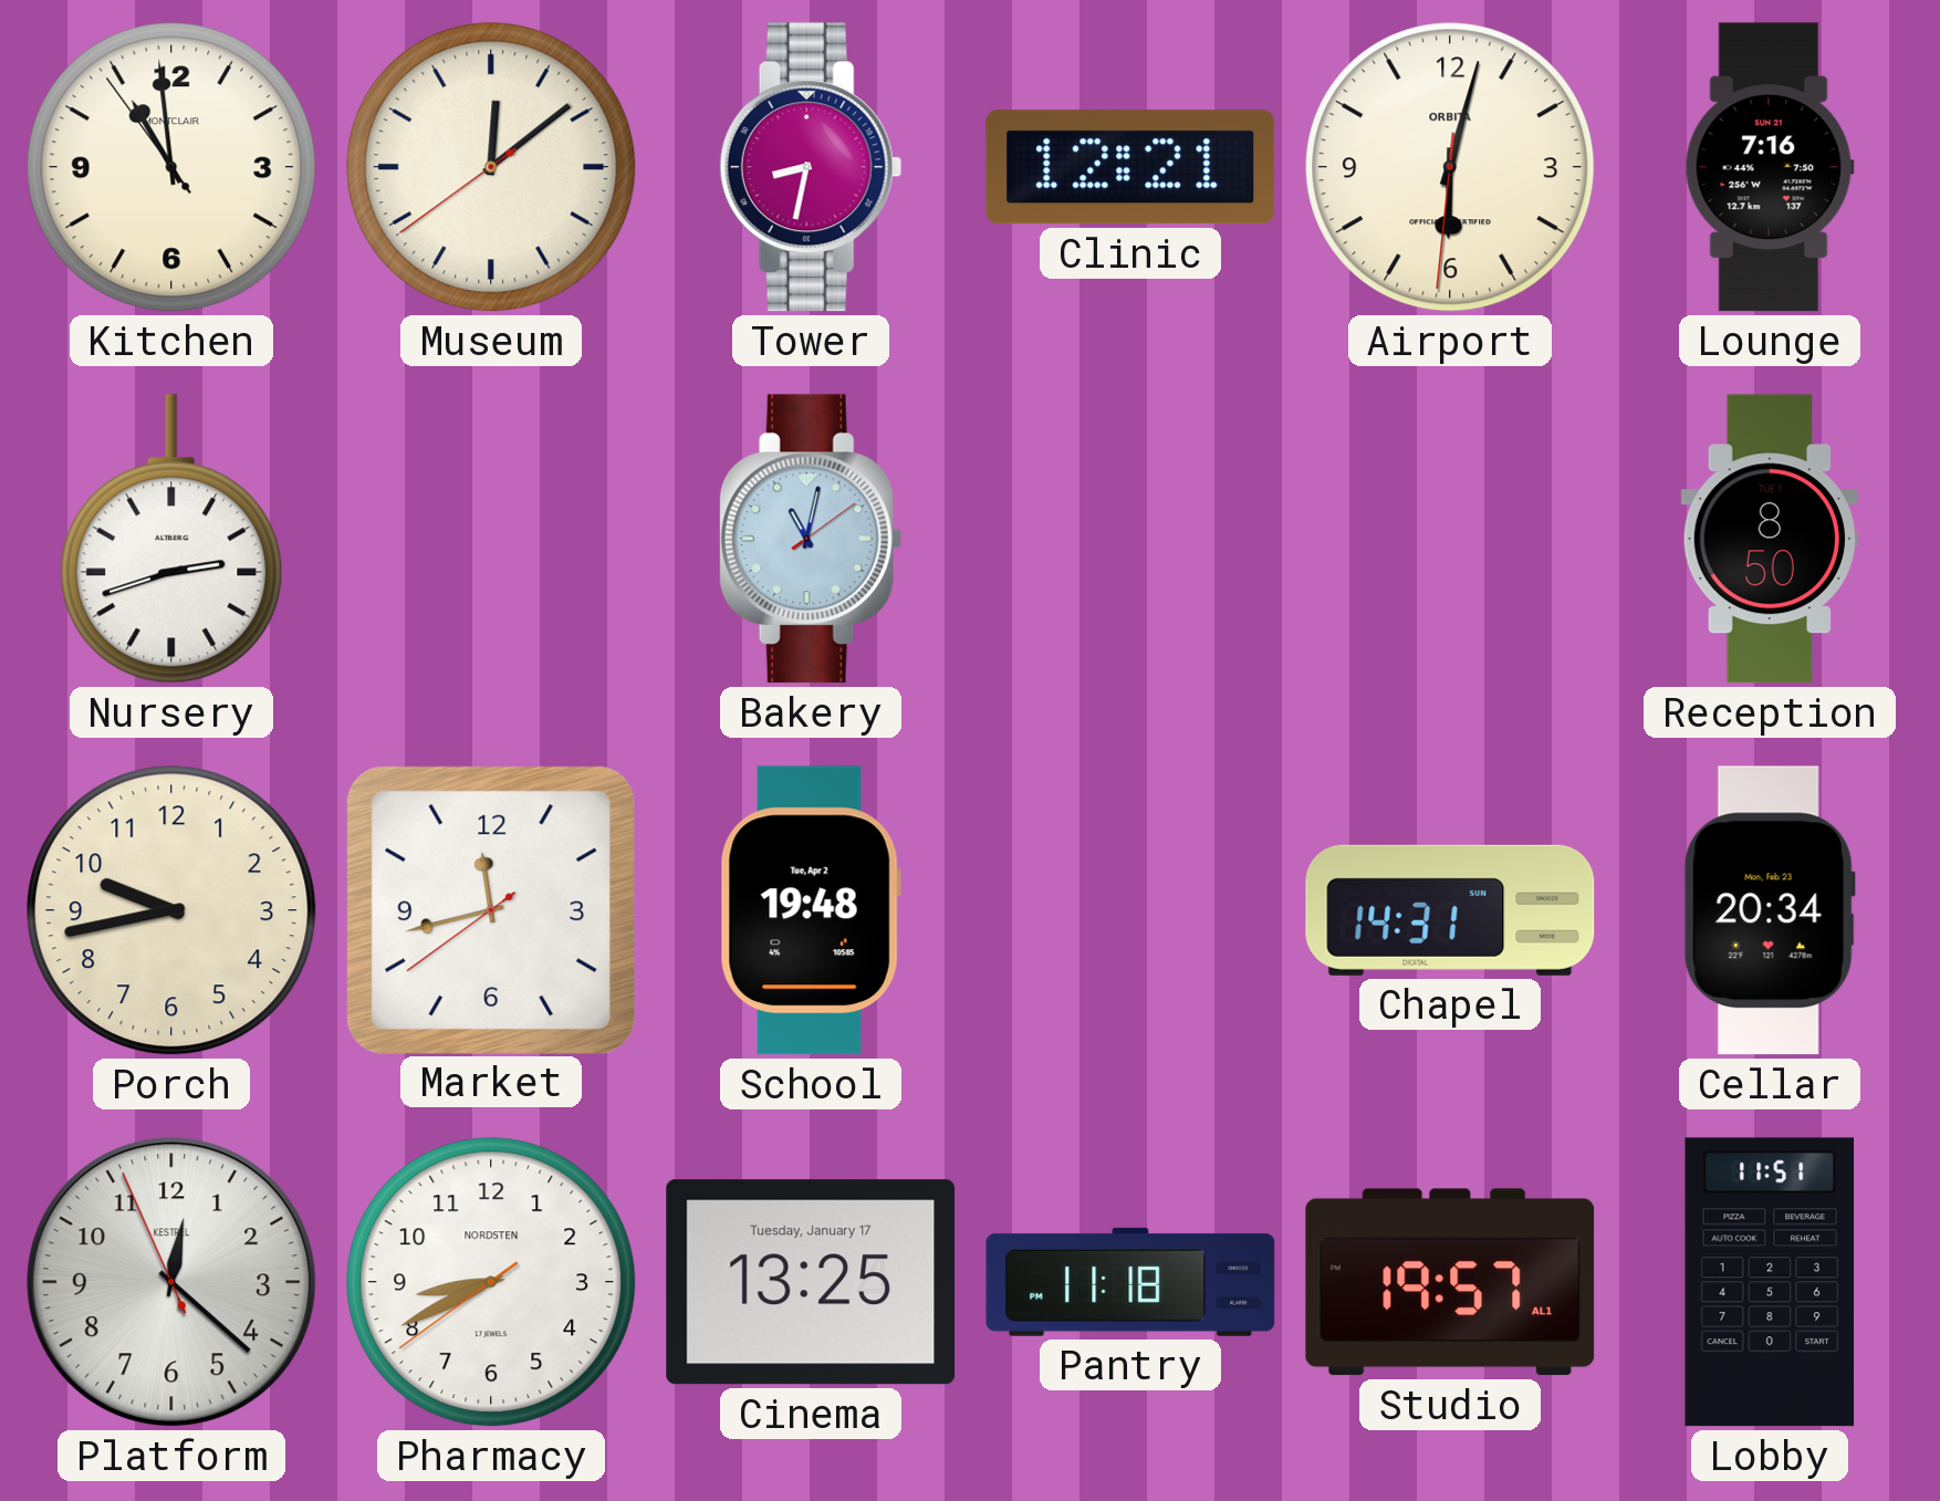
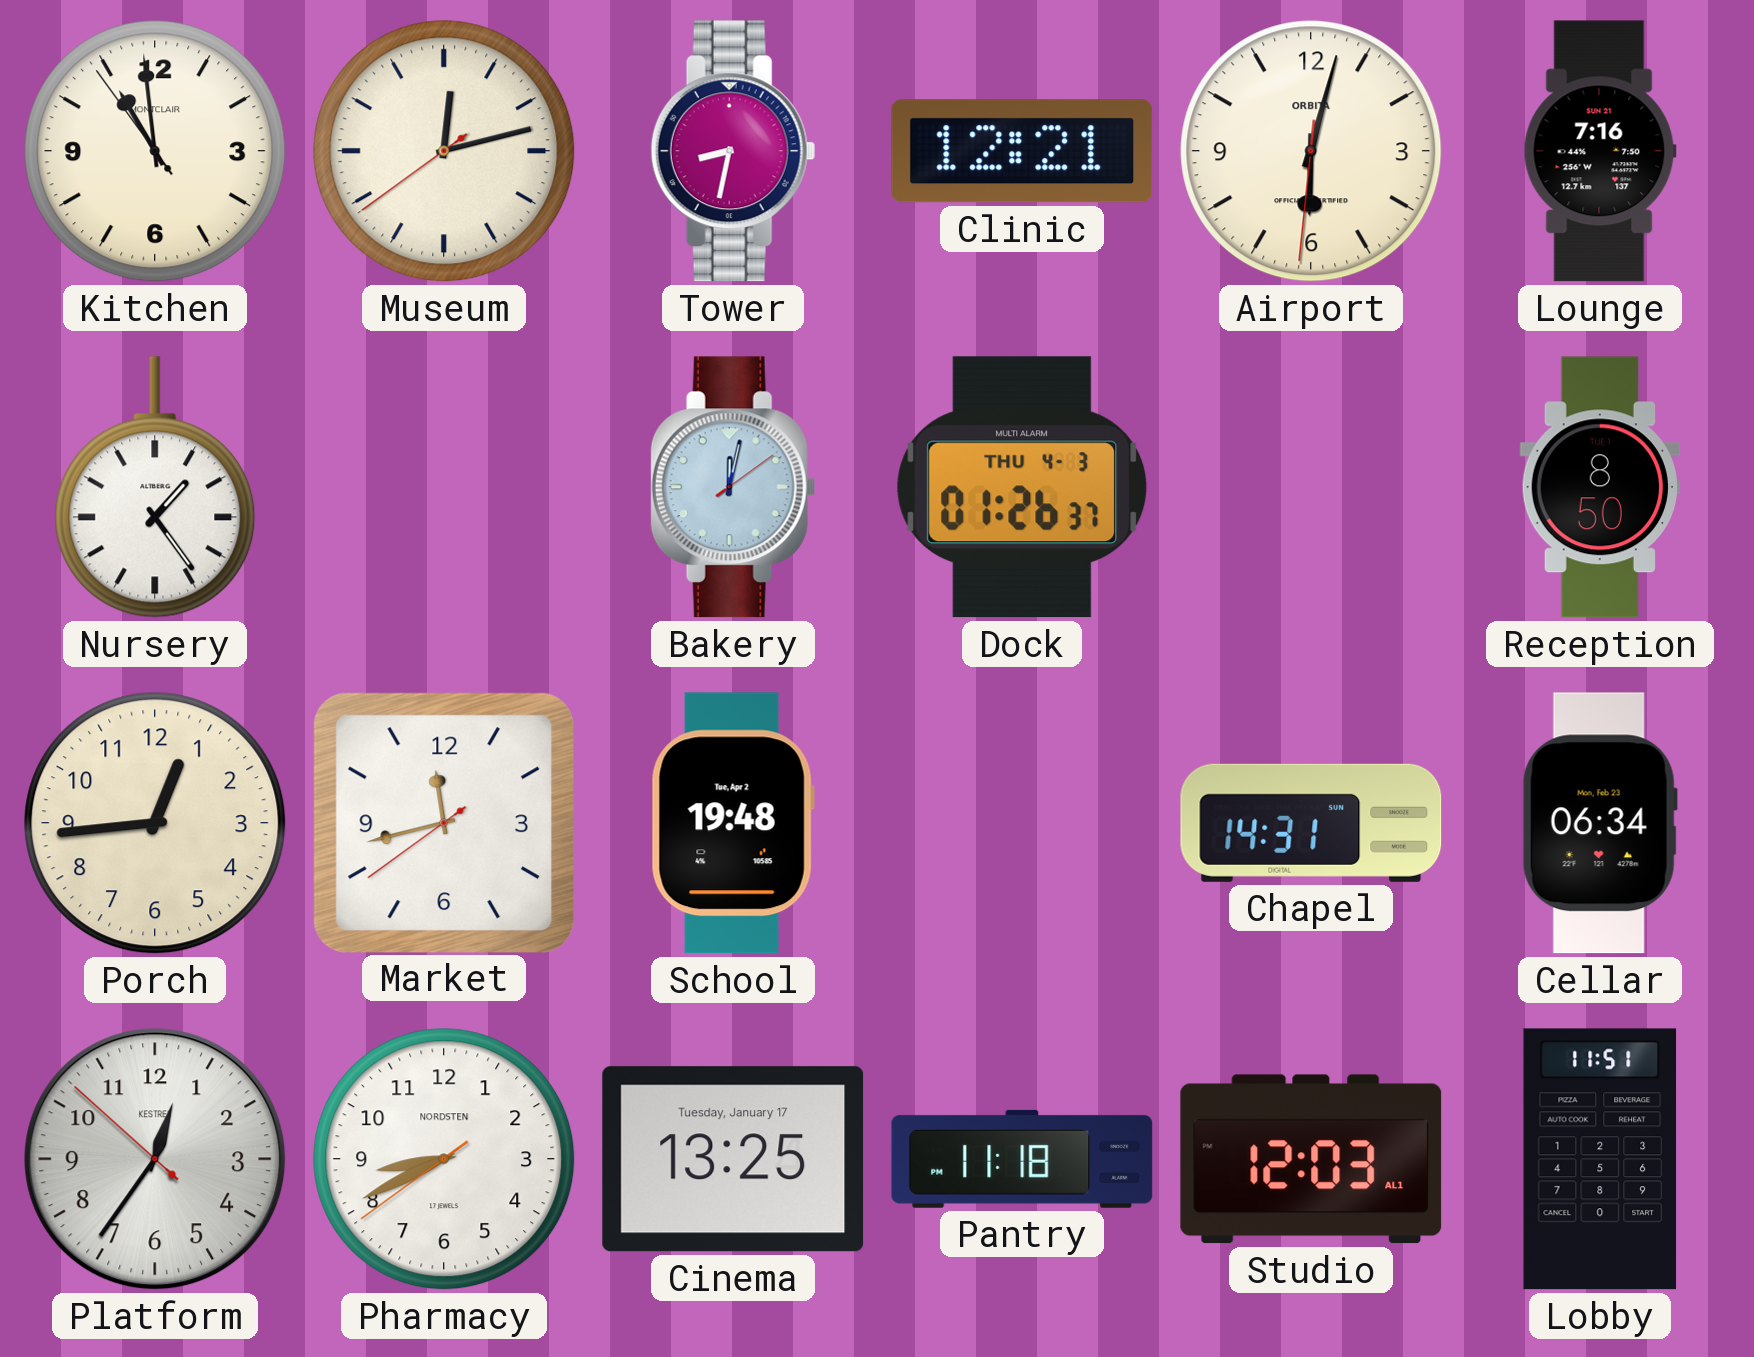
Museum: 12:08 -> 12:12
Nursery: 2:42 -> 1:24
Bakery: 11:02 -> 12:02
Dock: none -> 01:26
Porch: 9:43 -> 12:44
Cellar: 20:34 -> 06:34
Platform: 12:21 -> 12:35
Studio: 19:57 -> 12:03
